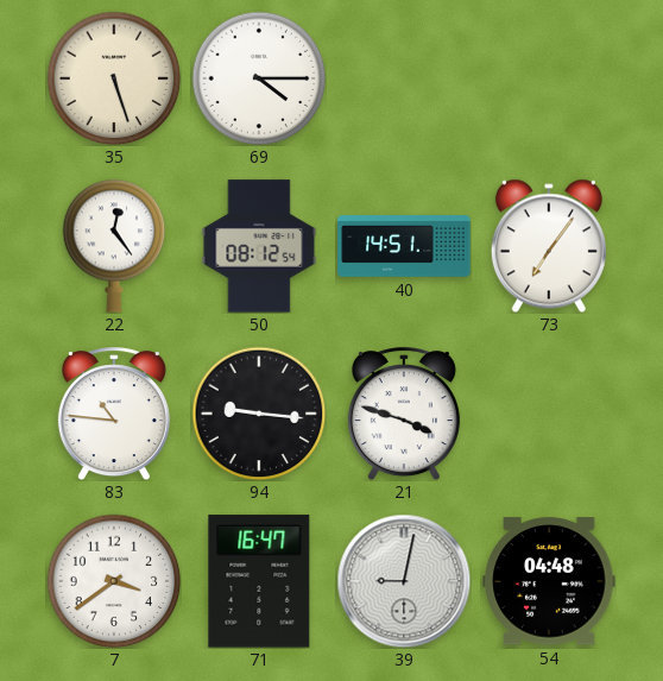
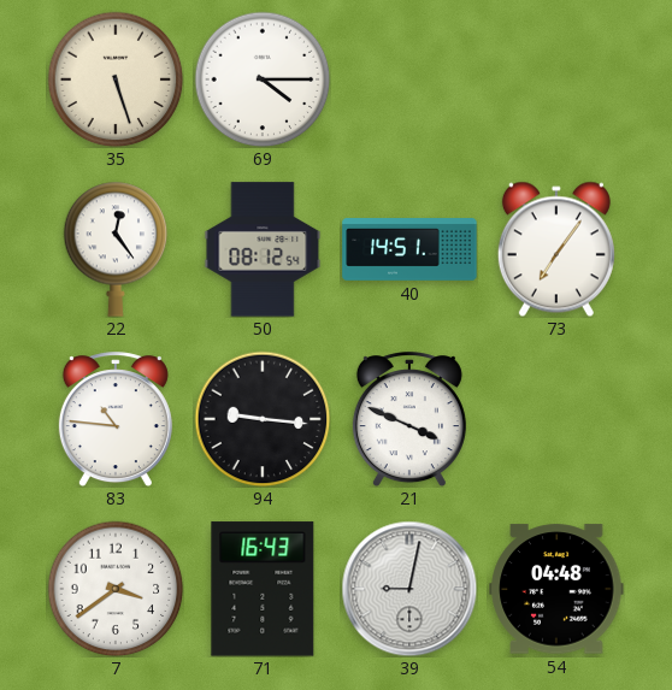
21: 3:48 -> 3:49
71: 16:47 -> 16:43
